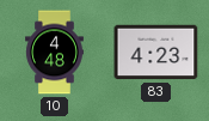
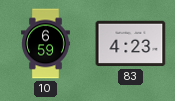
10: 4:48 -> 6:59
